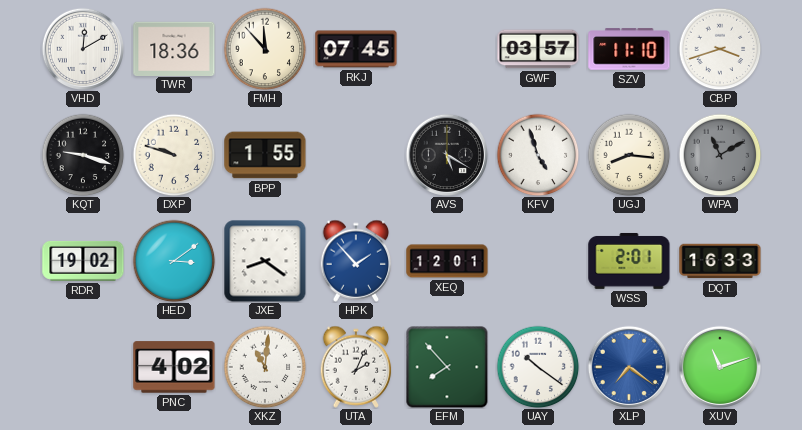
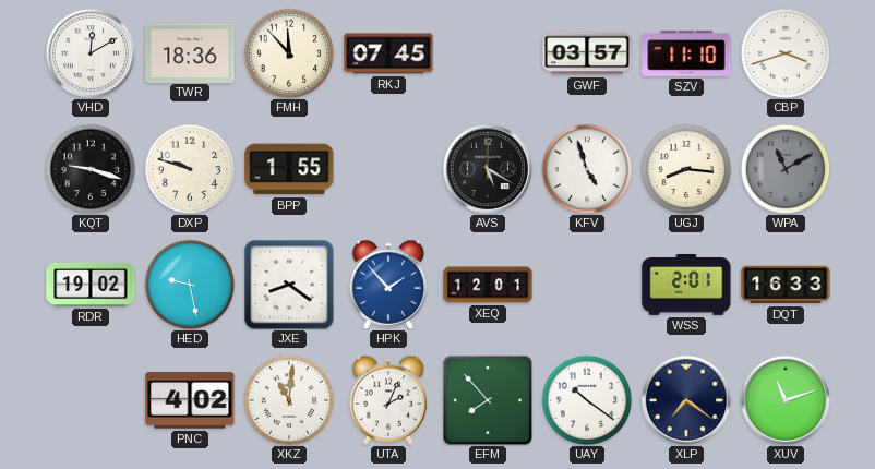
HED: 3:09 -> 9:28
XLP dial: blue -> navy
